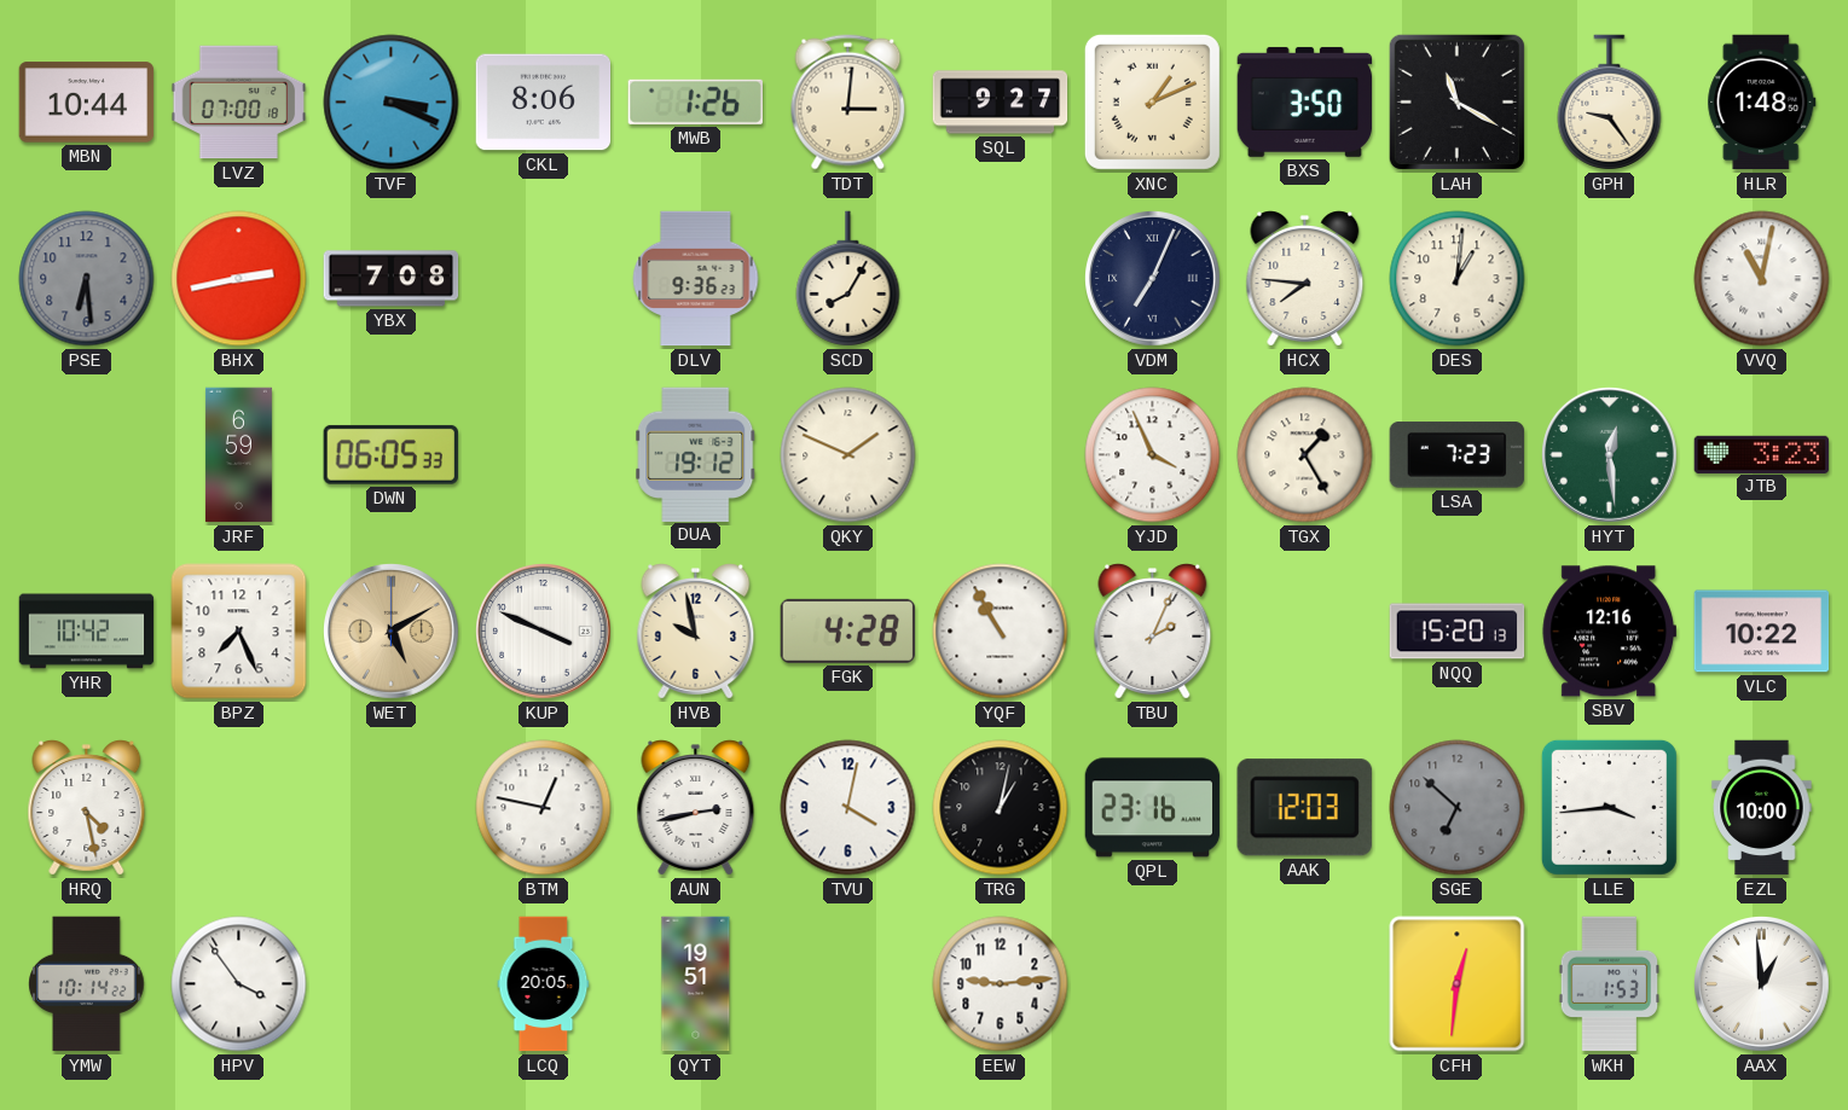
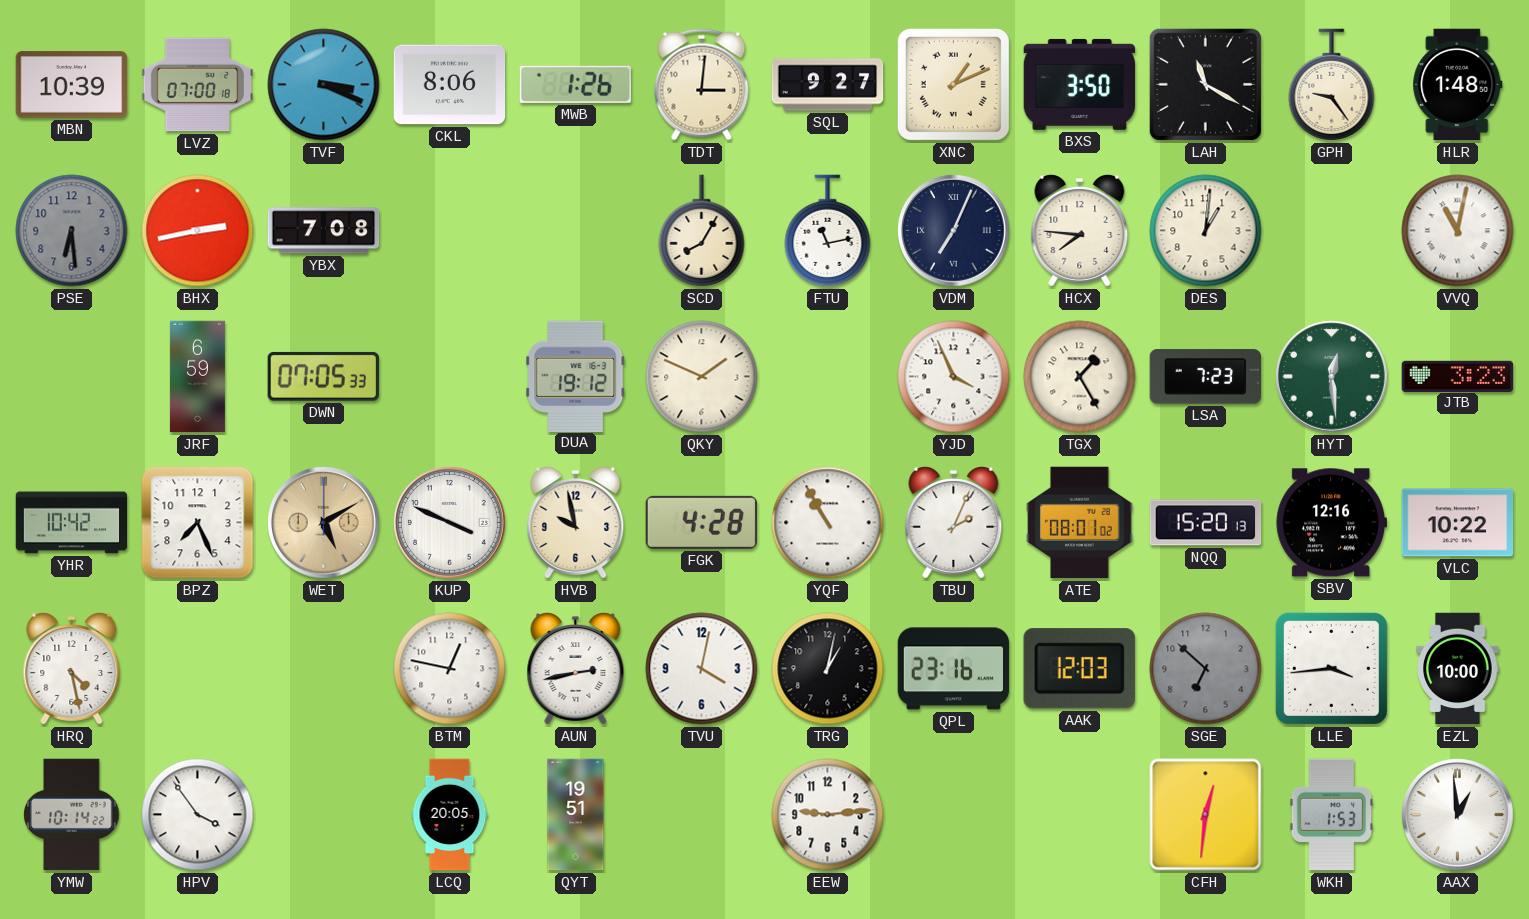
MBN: 10:44 -> 10:39
DLV: 9:36 -> none
FTU: none -> 11:13
DWN: 06:05 -> 07:05
ATE: none -> 08:01
